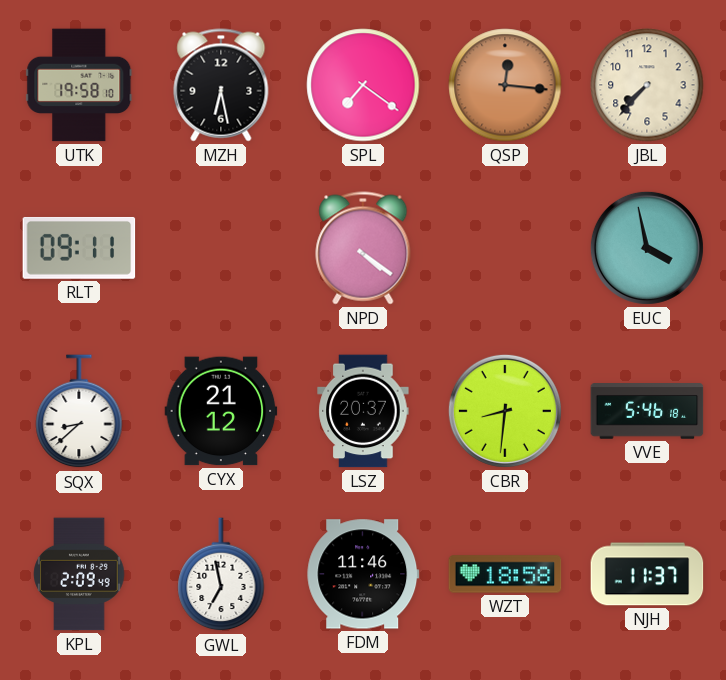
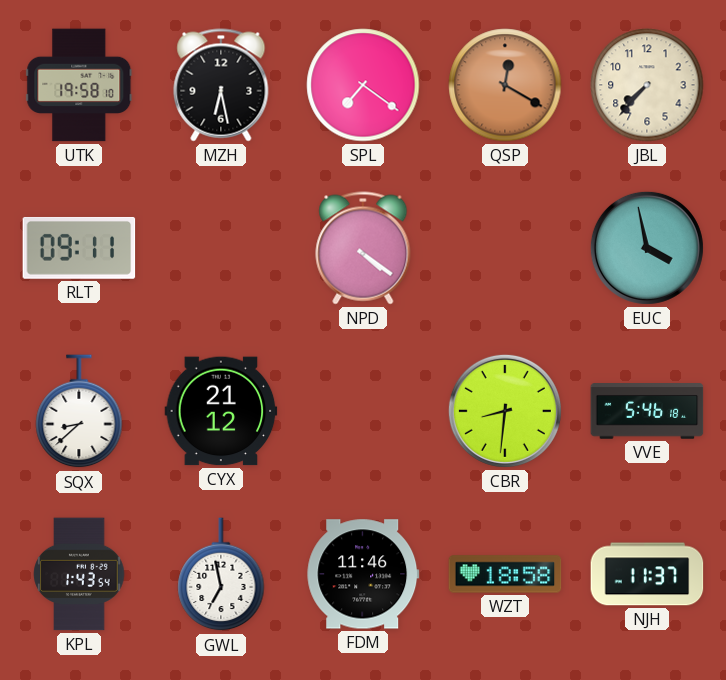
QSP: 12:16 -> 12:20
LSZ: 20:37 -> none
KPL: 2:09 -> 1:43
